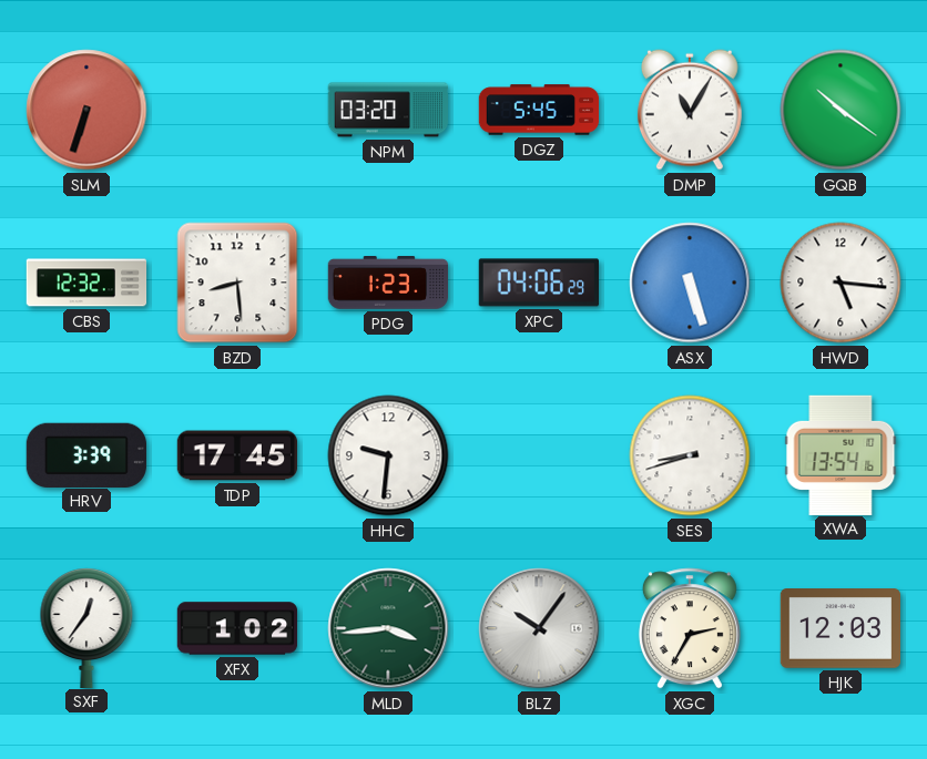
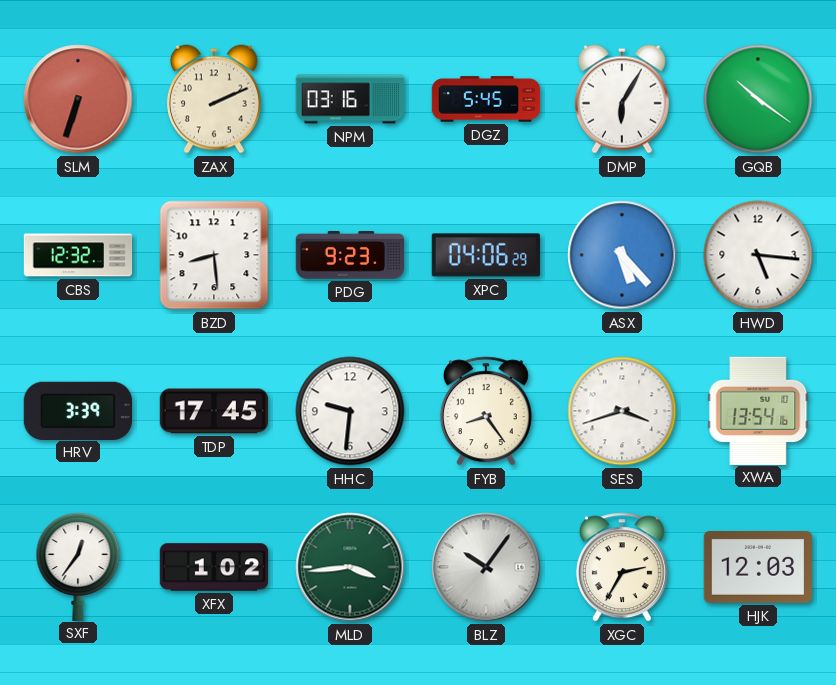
ZAX: none -> 2:11
NPM: 03:20 -> 03:16
DMP: 11:05 -> 6:05
PDG: 1:23 -> 9:23
ASX: 5:27 -> 5:23
FYB: none -> 8:24
SES: 8:42 -> 3:42
